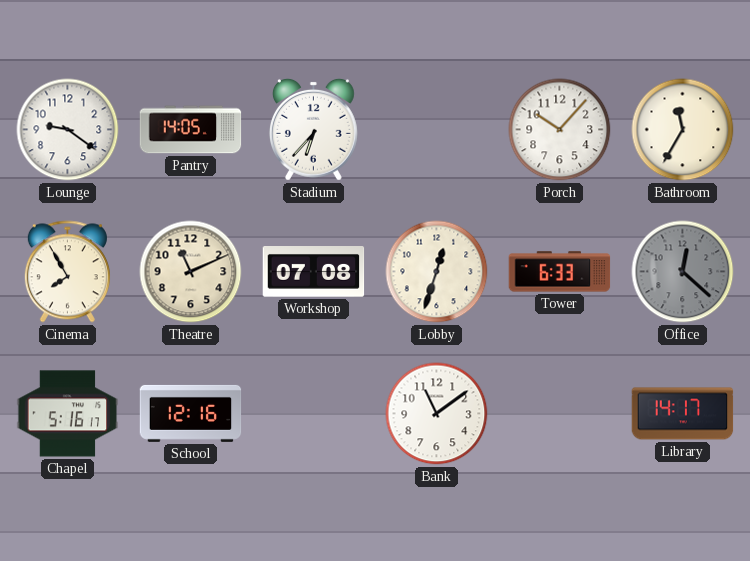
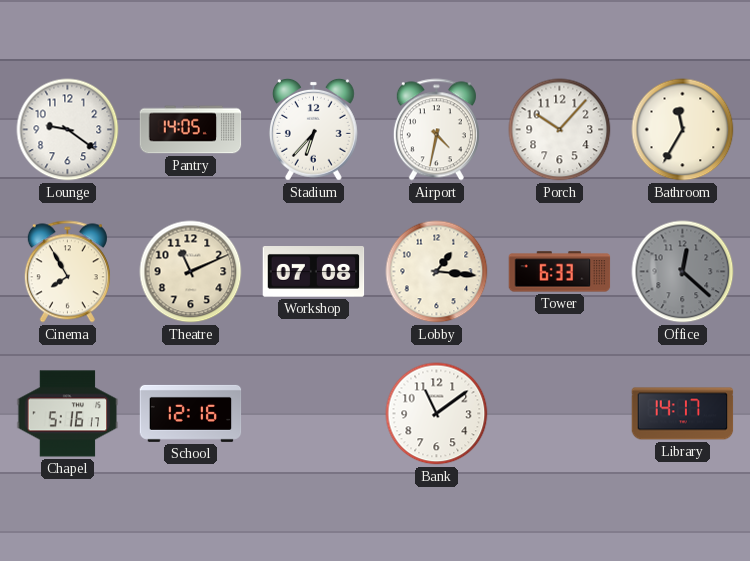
Airport: none -> 4:32
Lobby: 12:33 -> 1:16
